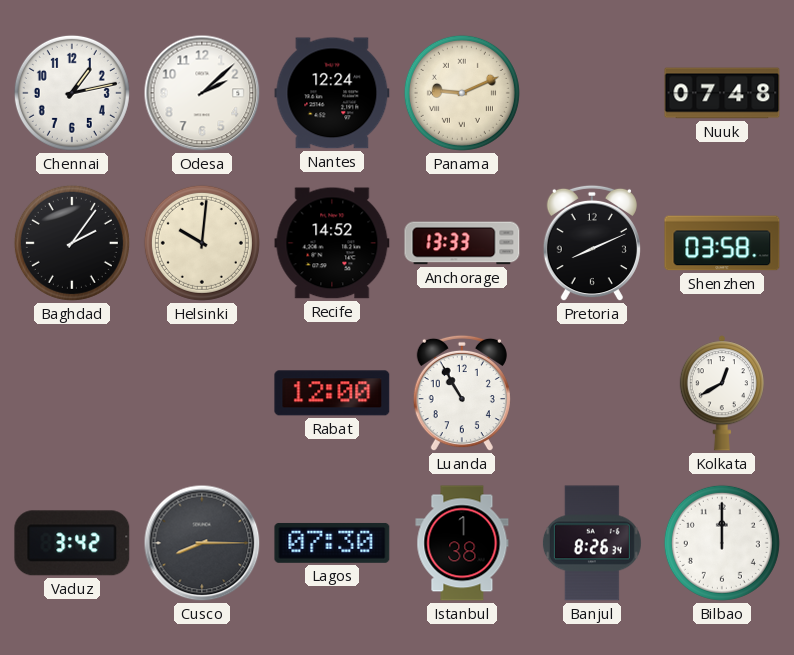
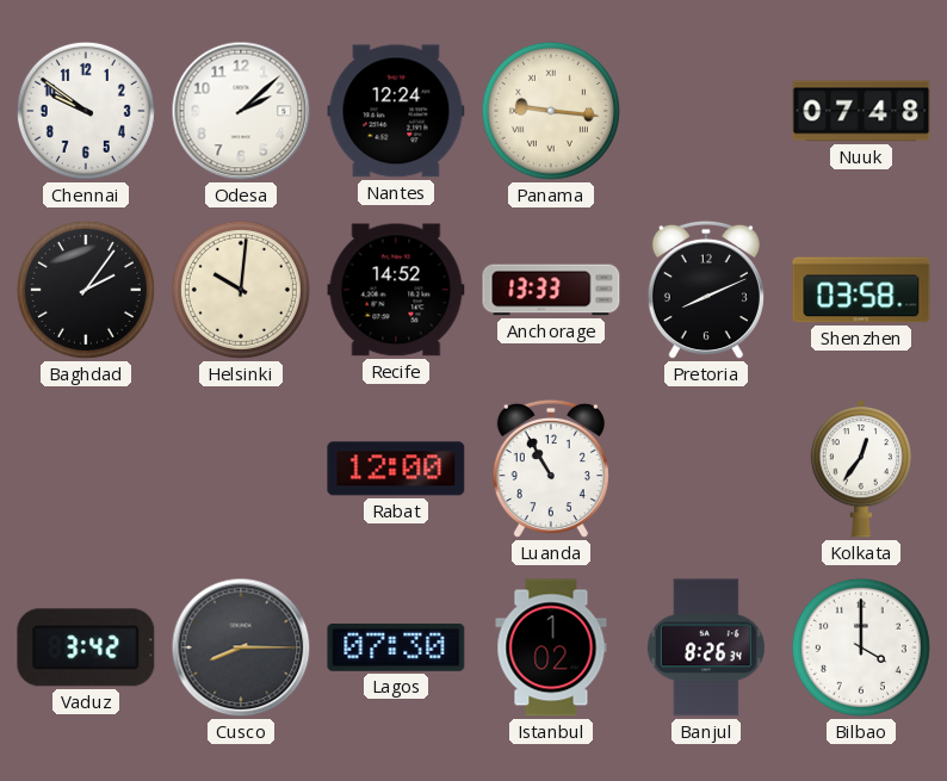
Chennai: 1:13 -> 9:51
Panama: 9:11 -> 9:16
Kolkata: 12:40 -> 12:36
Istanbul: 1:38 -> 1:02
Bilbao: 12:00 -> 4:00
